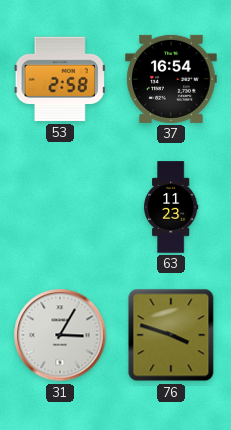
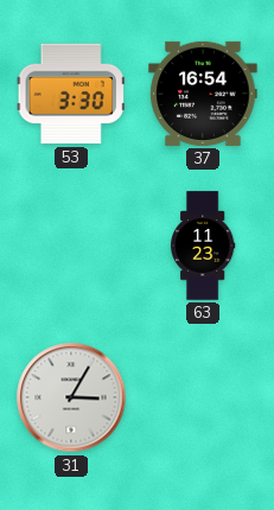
53: 2:58 -> 3:30
76: 3:48 -> none
